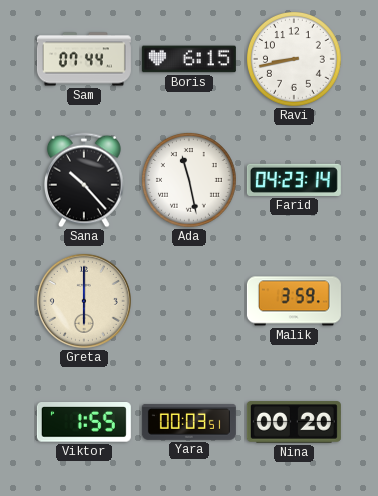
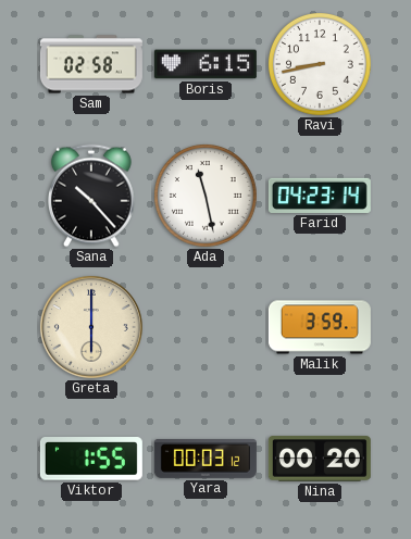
Sam: 07:44 -> 02:58
Yara: 00:03:51 -> 00:03:12
